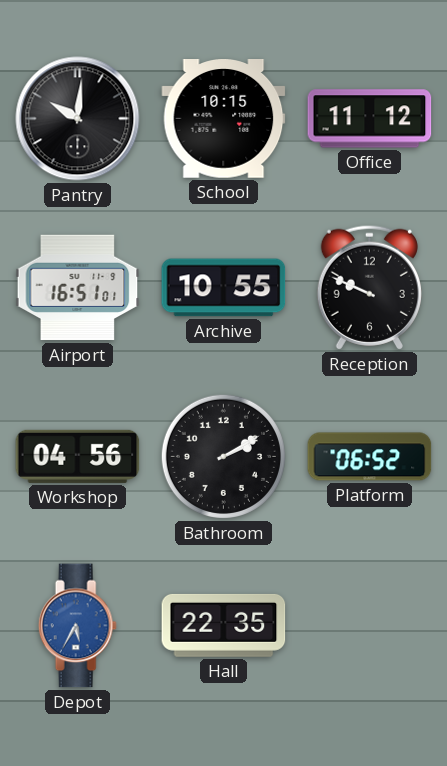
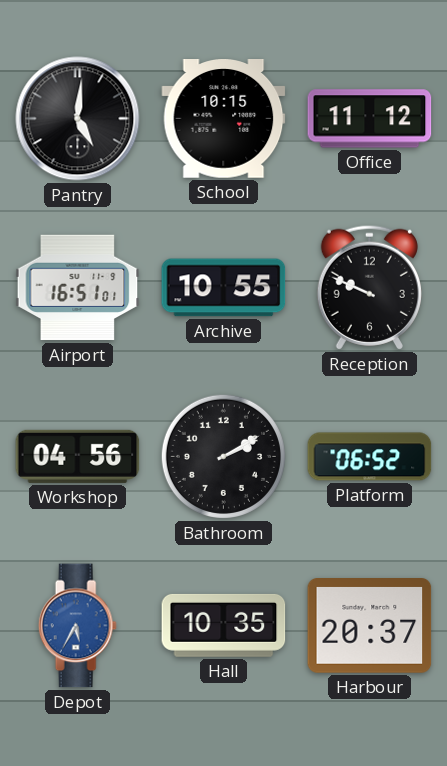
Pantry: 10:01 -> 5:01
Hall: 22:35 -> 10:35
Harbour: none -> 20:37
